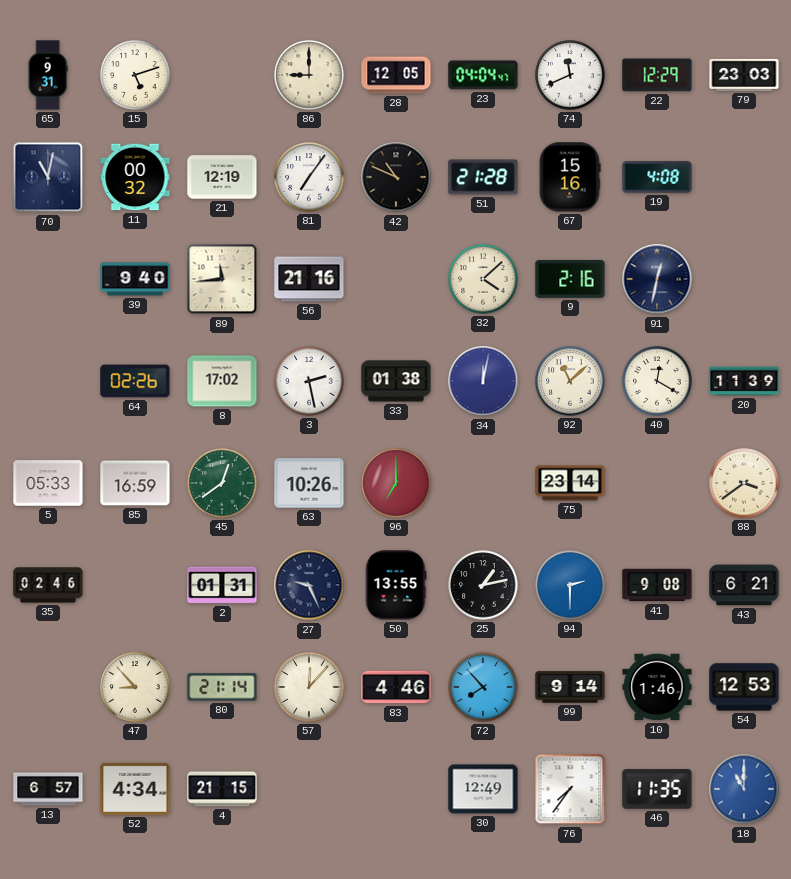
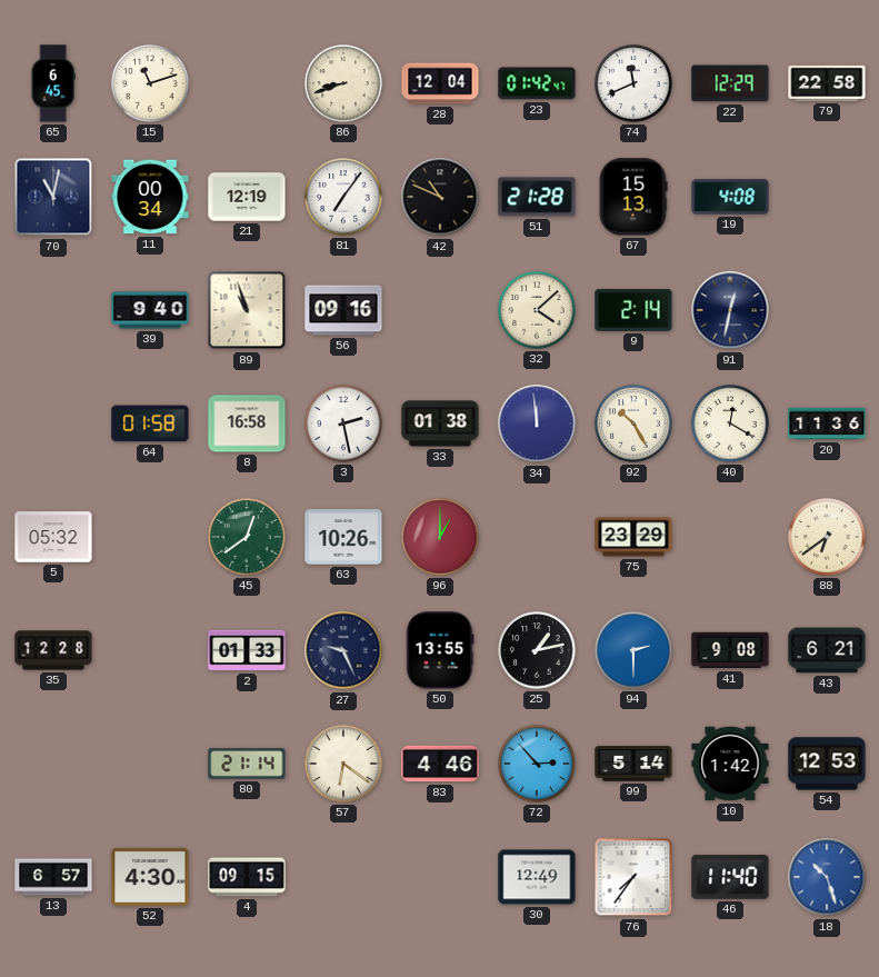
65: 9:31 -> 6:45
15: 5:12 -> 11:12
86: 9:00 -> 8:42
28: 12:05 -> 12:04
23: 04:04 -> 01:42
79: 23:03 -> 22:58
11: 00:32 -> 00:34
67: 15:16 -> 15:13
89: 11:44 -> 10:57
56: 21:16 -> 09:16
9: 2:16 -> 2:14
64: 02:26 -> 01:58
8: 17:02 -> 16:58
34: 12:02 -> 11:59
92: 11:08 -> 10:25
20: 11:39 -> 11:36
5: 05:33 -> 05:32
85: 16:59 -> none
96: 7:00 -> 1:00
75: 23:14 -> 23:29
88: 3:39 -> 6:39
35: 02:46 -> 12:28
2: 01:31 -> 01:33
47: 8:53 -> none
57: 12:07 -> 6:21
72: 7:53 -> 2:53
99: 9:14 -> 5:14
10: 1:46 -> 1:42
52: 4:34 -> 4:30
4: 21:15 -> 09:15
46: 11:35 -> 11:40
18: 11:00 -> 10:27
